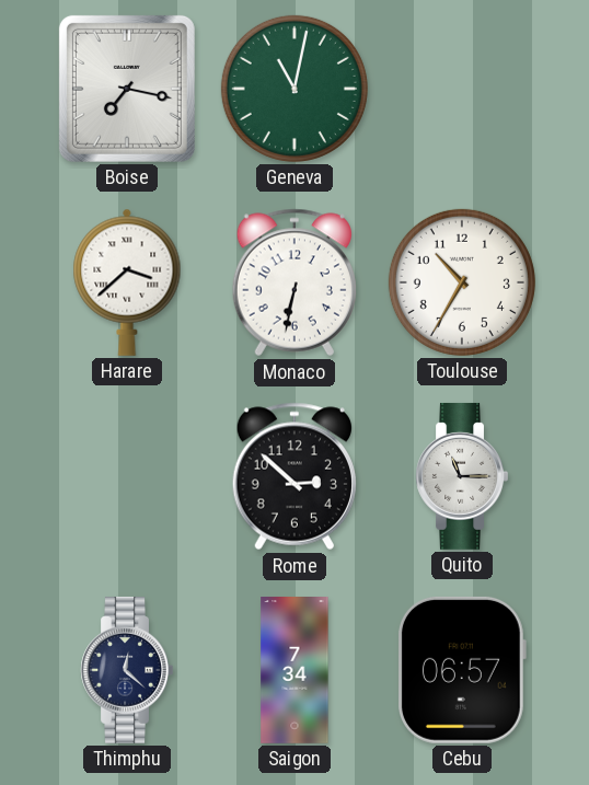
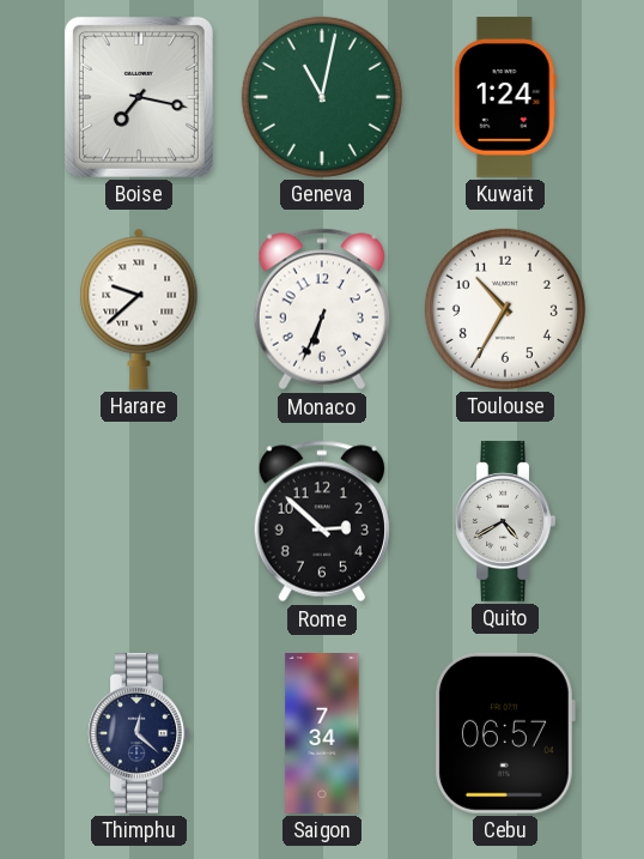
Kuwait: none -> 1:24
Harare: 3:38 -> 9:38
Monaco: 6:32 -> 6:34
Quito: 11:15 -> 4:40
